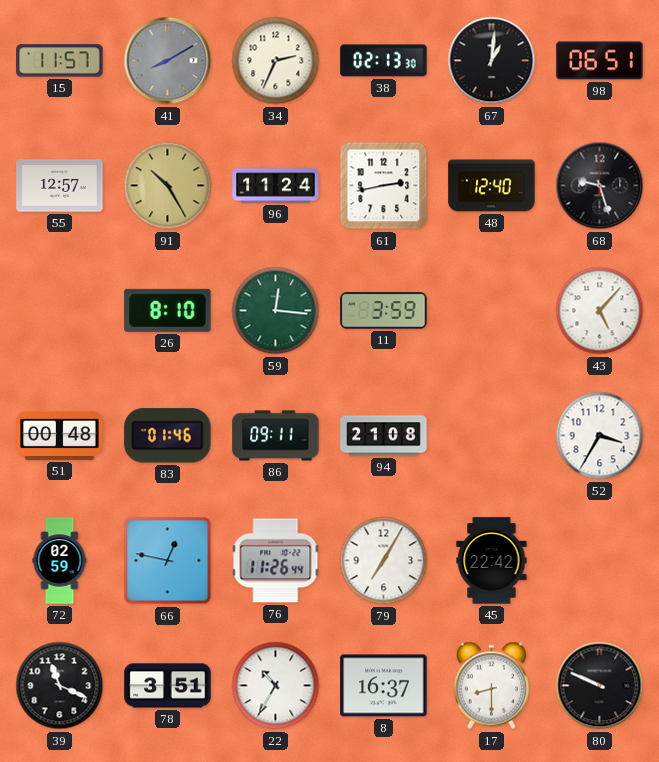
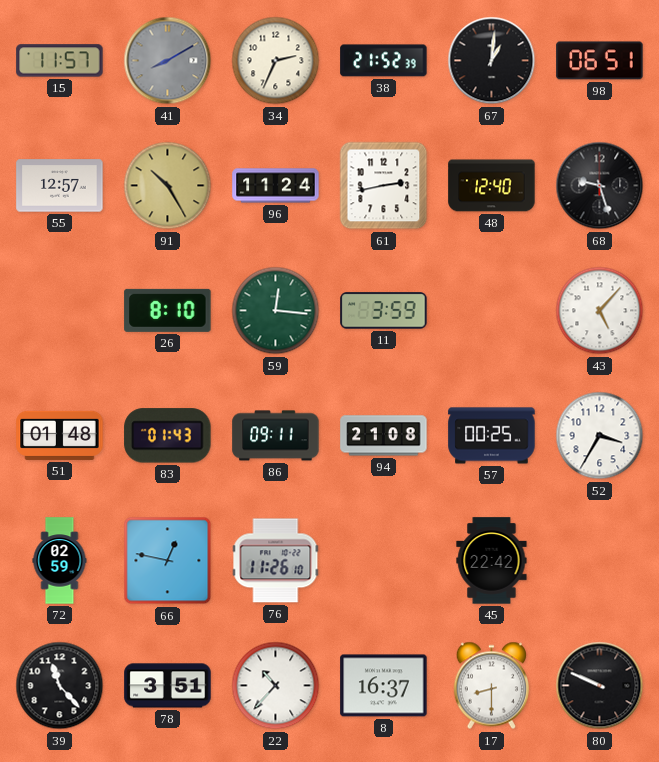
38: 02:13 -> 21:52
51: 00:48 -> 01:48
83: 01:46 -> 01:43
57: none -> 00:25
76: 11:26:44 -> 11:26:10
79: 7:05 -> none
39: 11:19 -> 11:23
22: 10:35 -> 10:37
